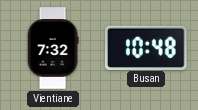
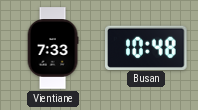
Vientiane: 7:32 -> 7:33
